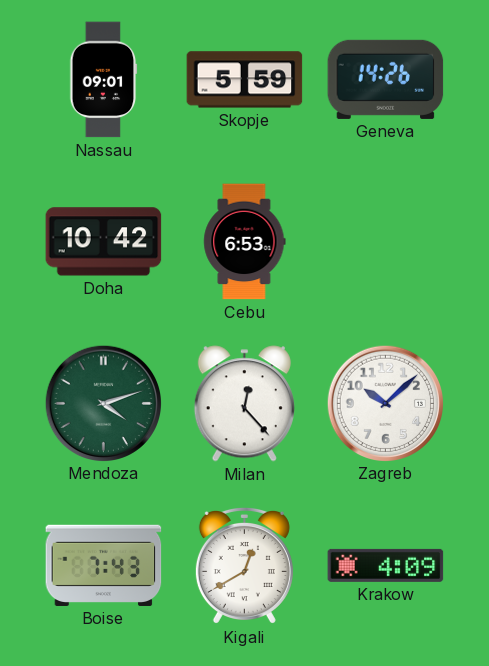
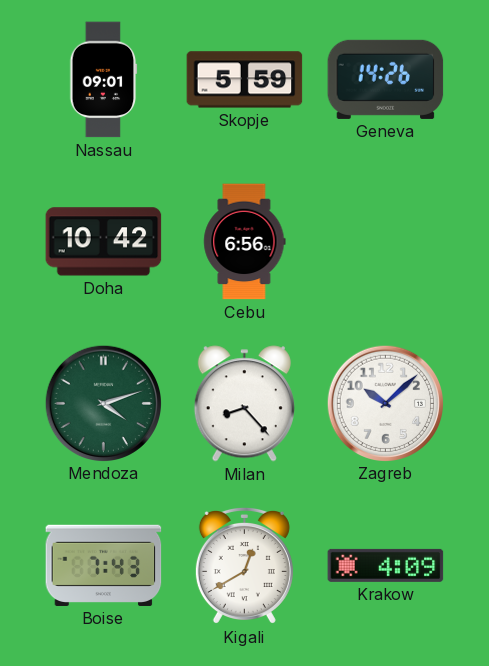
Cebu: 6:53 -> 6:56
Milan: 12:23 -> 8:23
